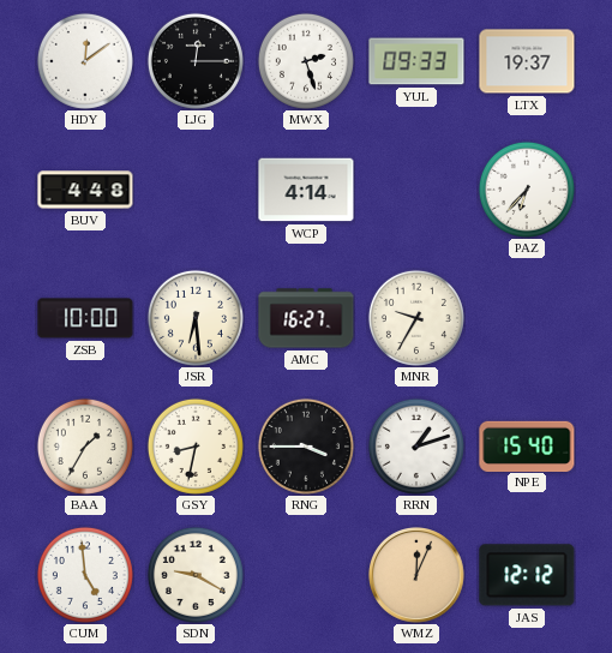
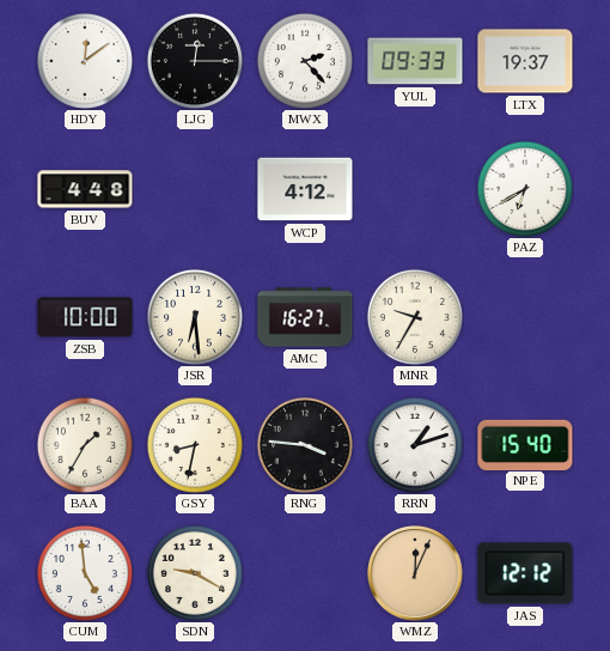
MWX: 2:27 -> 2:23
WCP: 4:14 -> 4:12
PAZ: 6:37 -> 6:40
RNG: 3:45 -> 3:46
